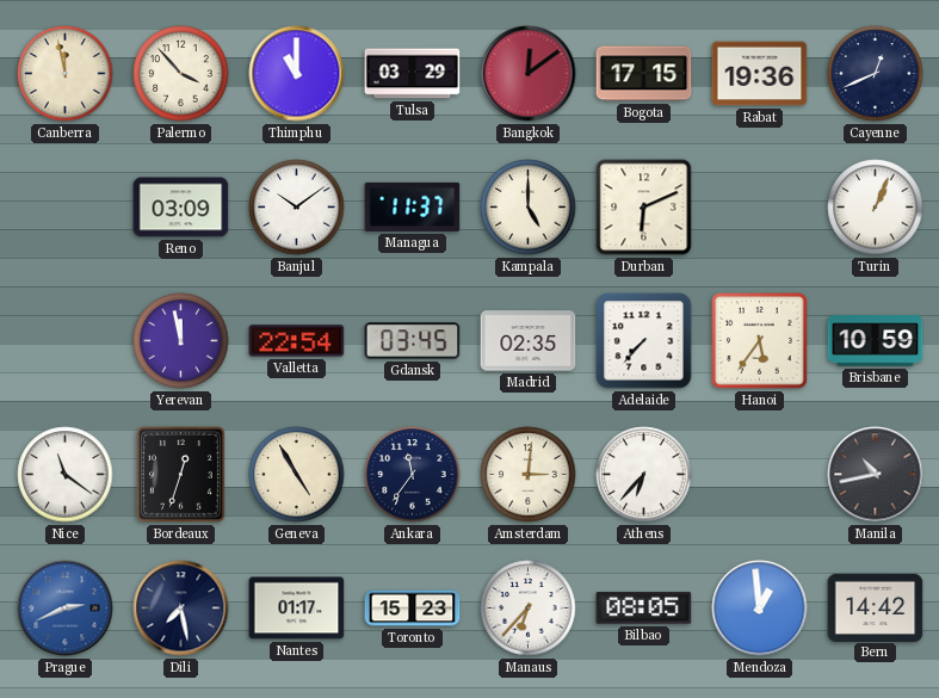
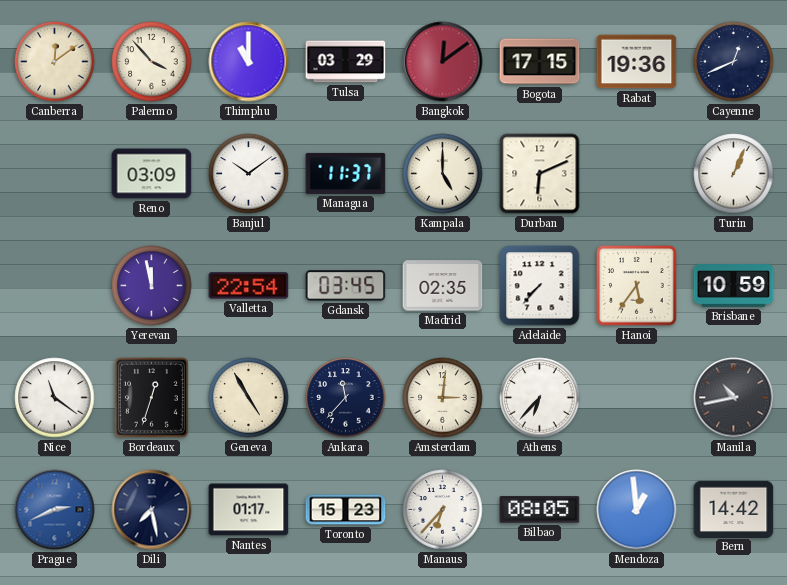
Canberra: 11:58 -> 12:09
Ankara: 11:36 -> 11:37
